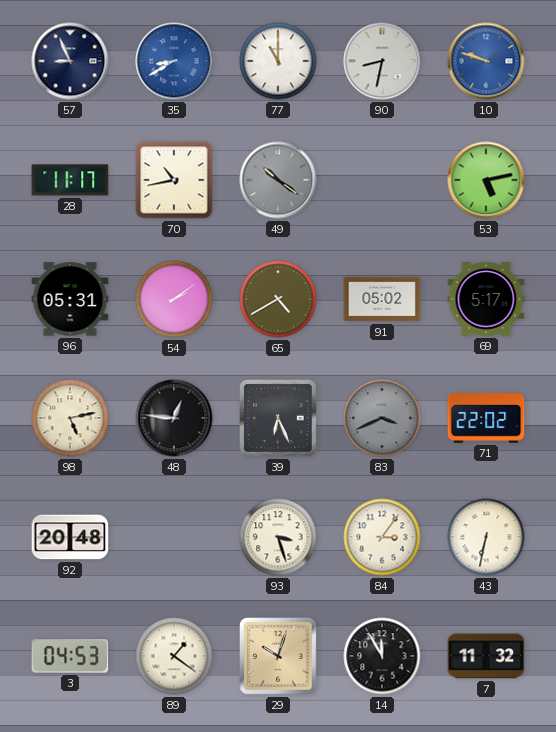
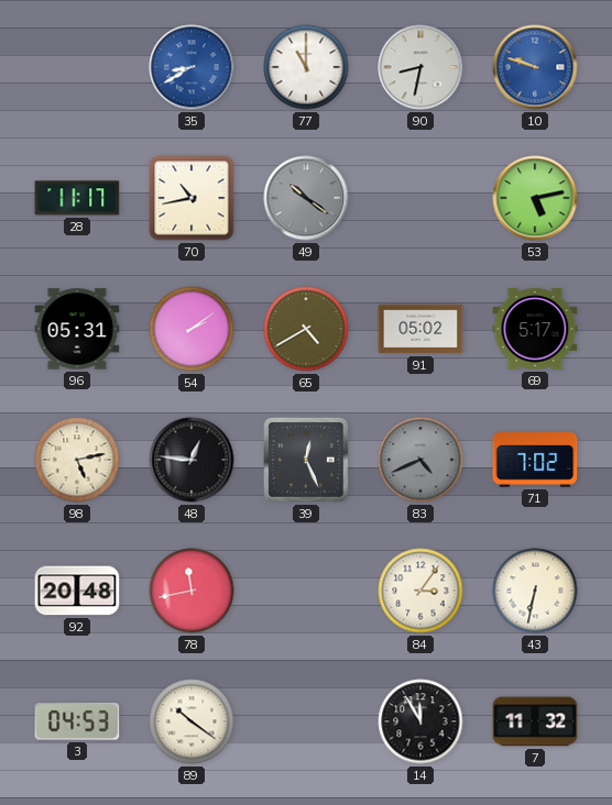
57: 8:56 -> none
39: 6:26 -> 12:26
83: 3:41 -> 4:41
71: 22:02 -> 7:02
78: none -> 11:43
93: 3:27 -> none
89: 1:21 -> 10:21
29: 10:03 -> none
